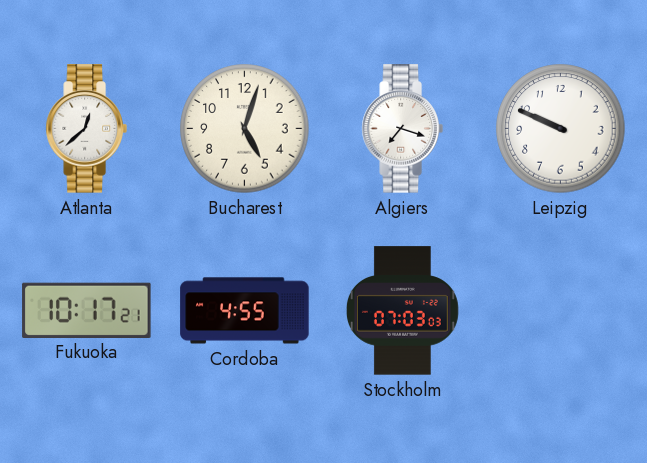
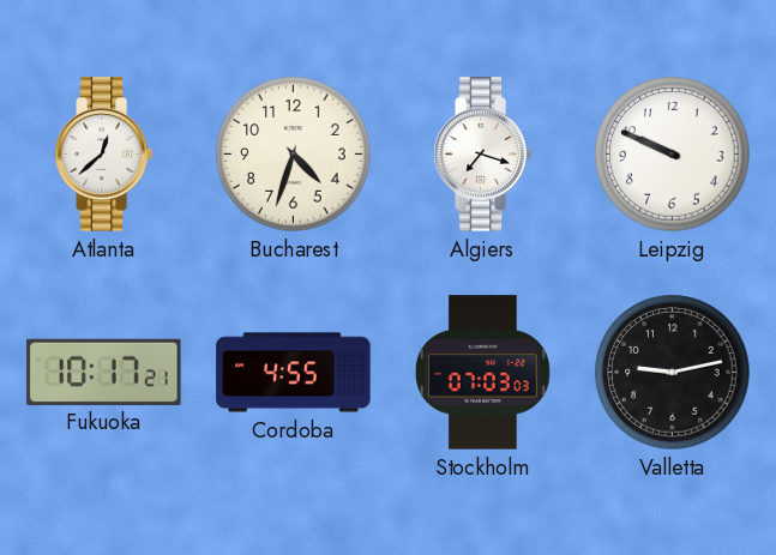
Bucharest: 5:03 -> 4:33
Valletta: none -> 9:13
